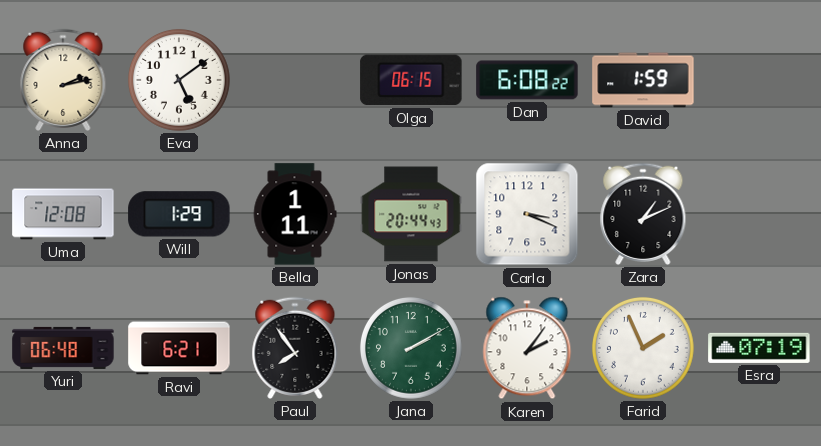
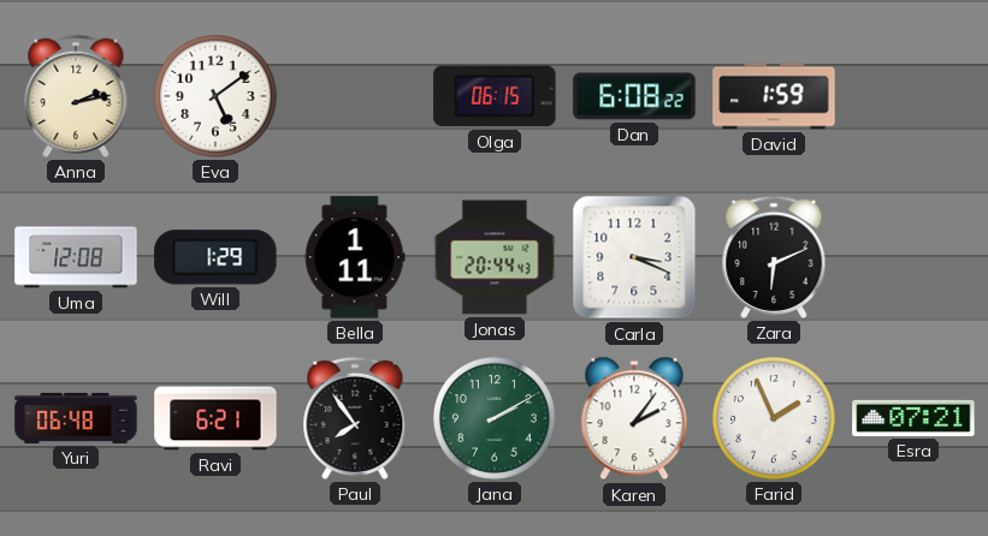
Zara: 1:11 -> 6:11
Esra: 07:19 -> 07:21
